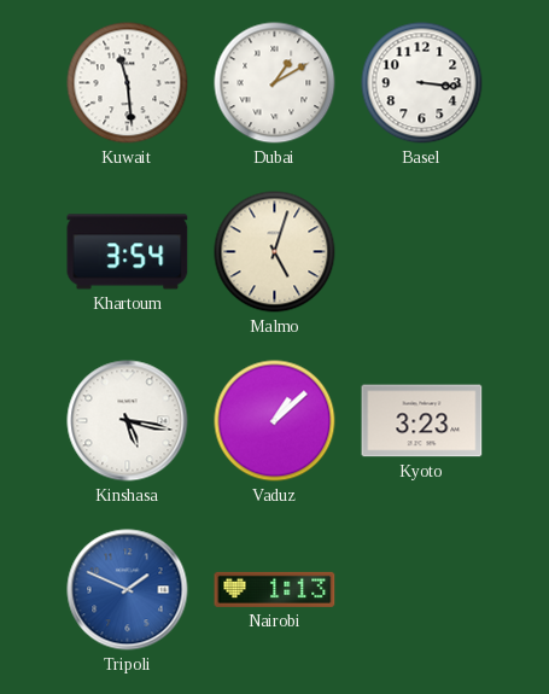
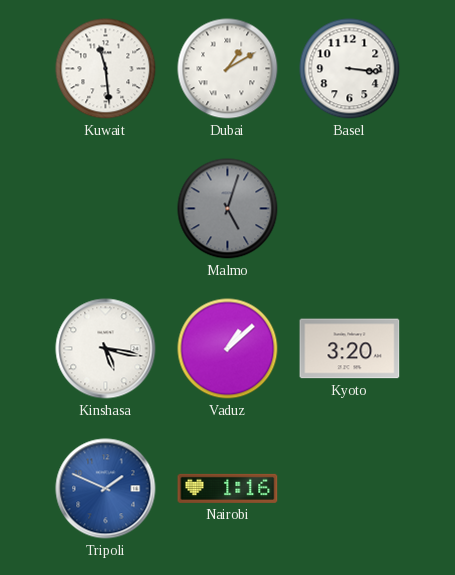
Khartoum: 3:54 -> none
Malmo dial: cream -> grey
Kyoto: 3:23 -> 3:20
Nairobi: 1:13 -> 1:16
